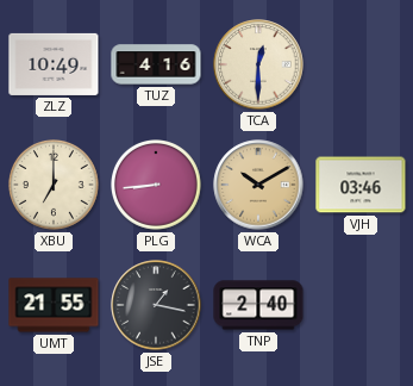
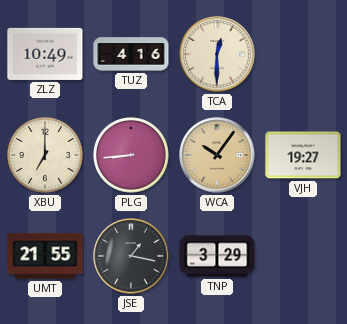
WCA: 10:10 -> 10:06
VJH: 03:46 -> 19:27
TNP: 2:40 -> 3:29
